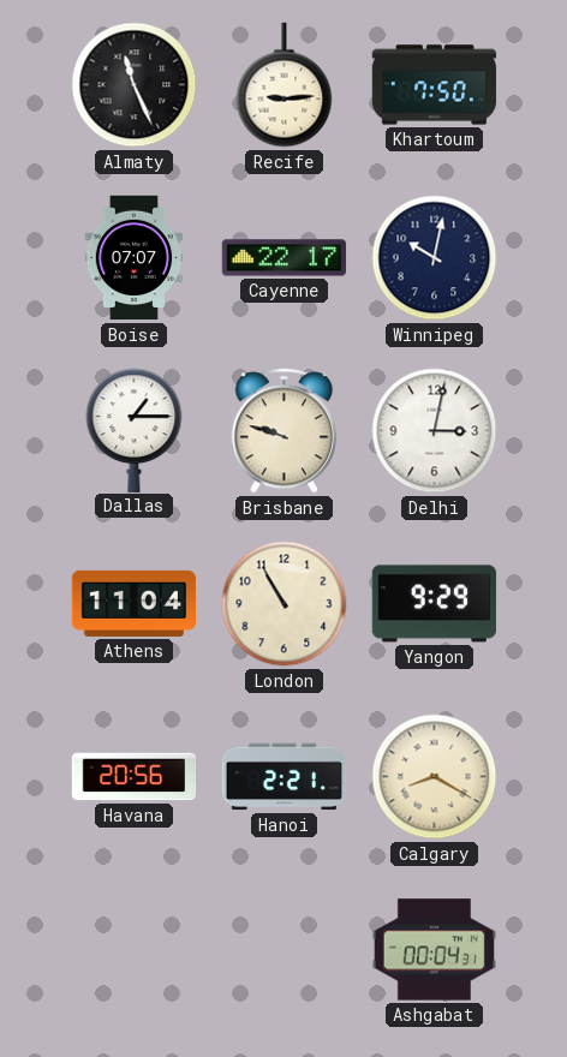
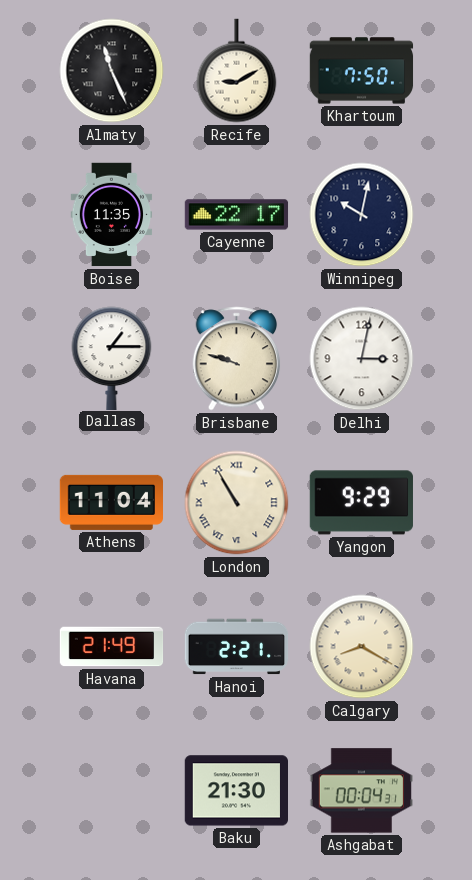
Recife: 9:14 -> 9:10
Boise: 07:07 -> 11:35
London numerals: Arabic -> Roman
Havana: 20:56 -> 21:49
Baku: none -> 21:30
